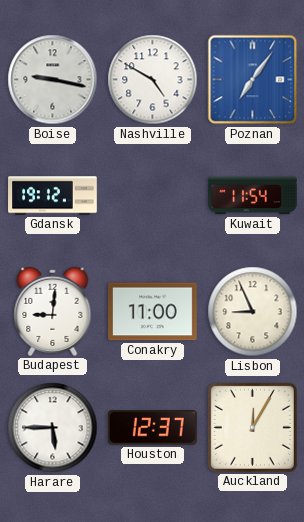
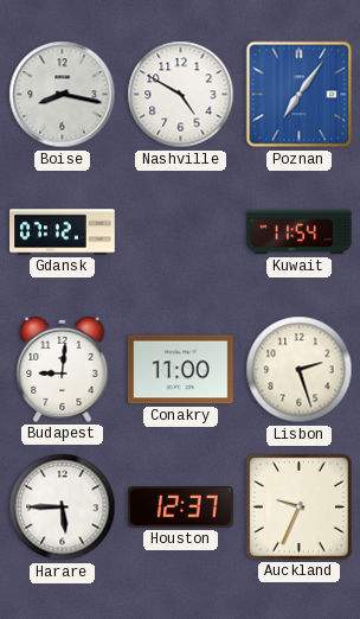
Boise: 9:17 -> 8:17
Gdansk: 19:12 -> 07:12
Lisbon: 8:56 -> 2:27
Auckland: 12:05 -> 9:34
